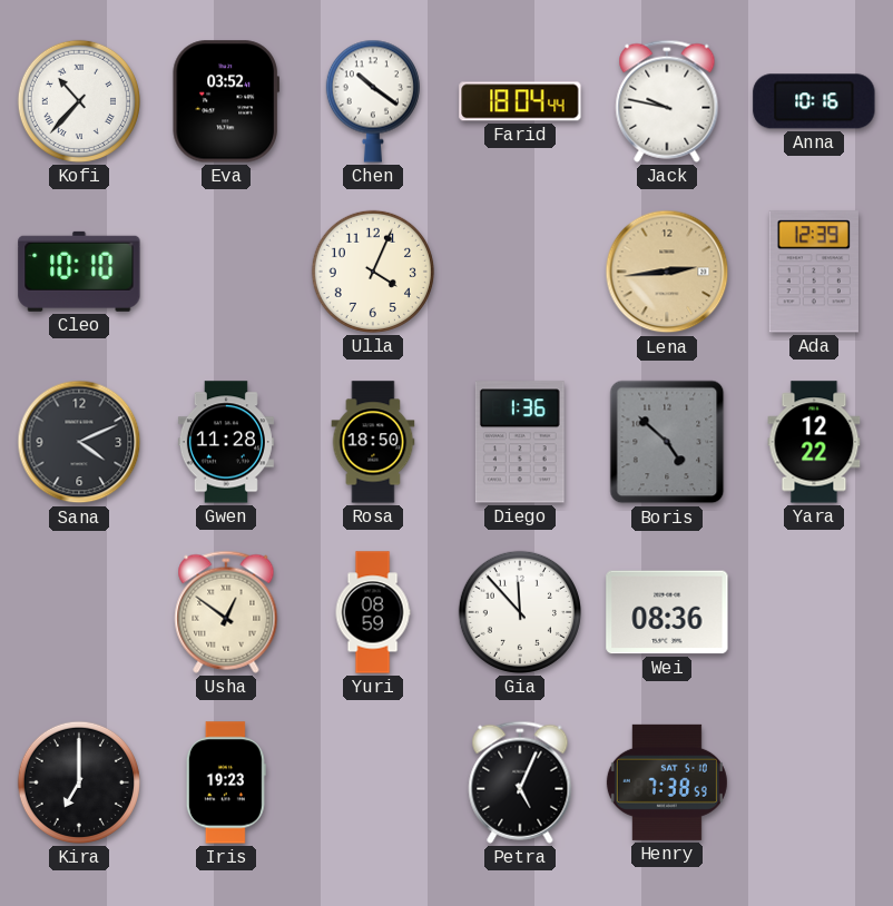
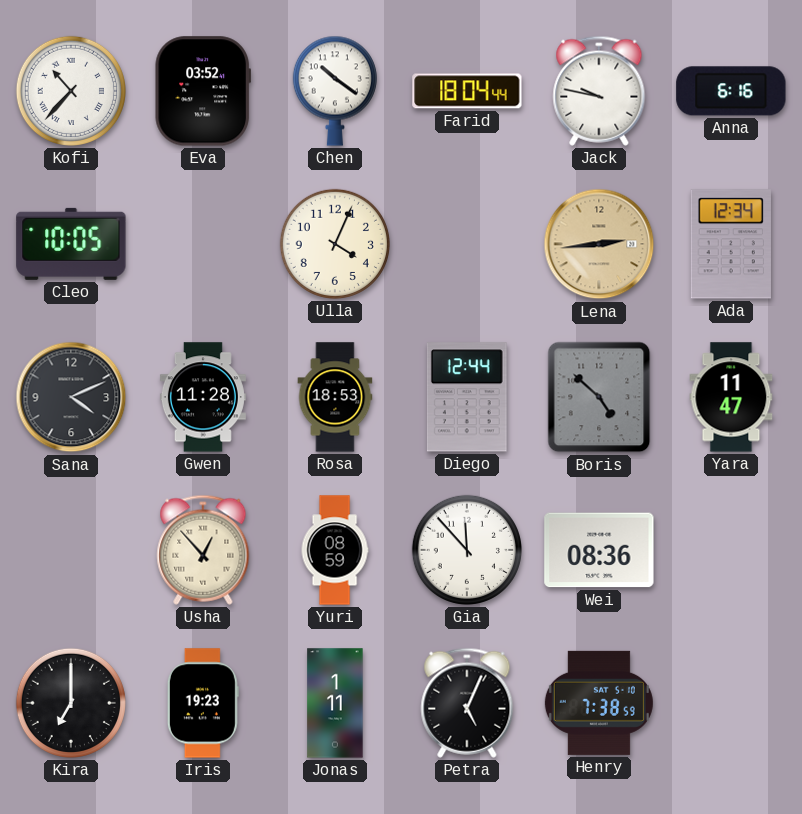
Anna: 10:16 -> 6:16
Cleo: 10:10 -> 10:05
Ada: 12:39 -> 12:34
Rosa: 18:50 -> 18:53
Diego: 1:36 -> 12:44
Yara: 12:22 -> 11:47
Usha: 12:51 -> 12:53
Jonas: none -> 1:11
